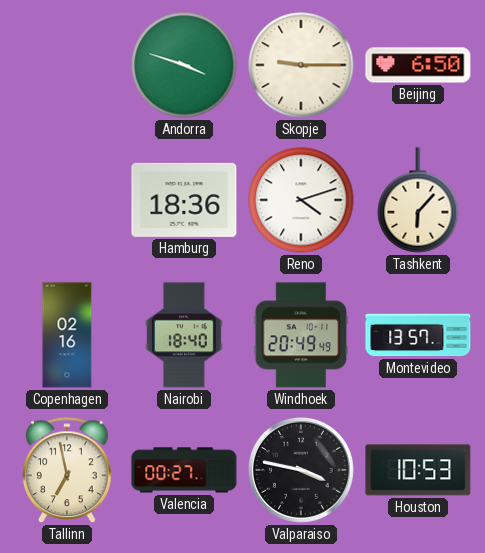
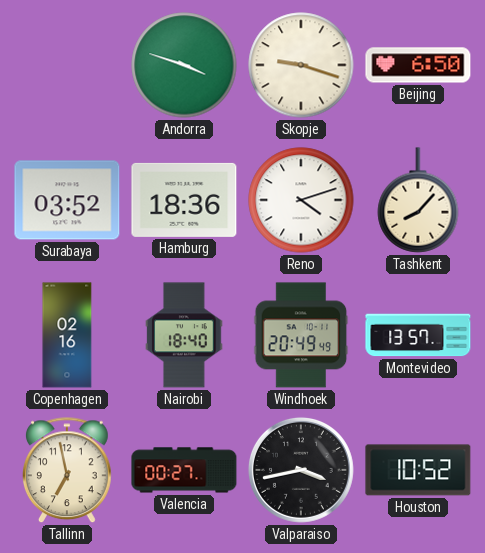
Skopje: 9:15 -> 9:18
Surabaya: none -> 03:52
Tashkent: 6:07 -> 8:07
Valparaiso: 3:47 -> 3:43
Houston: 10:53 -> 10:52
